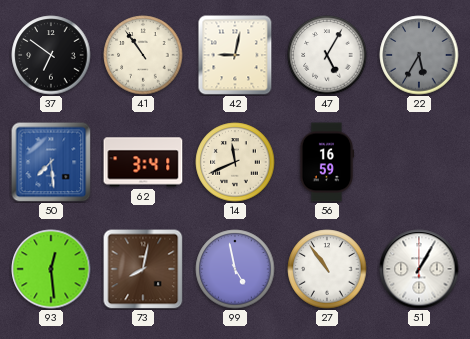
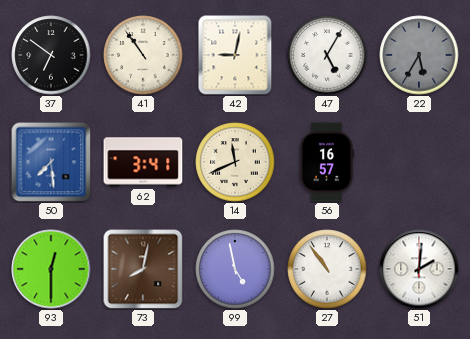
56: 16:59 -> 16:57
93: 12:29 -> 12:30
51: 1:05 -> 2:01
